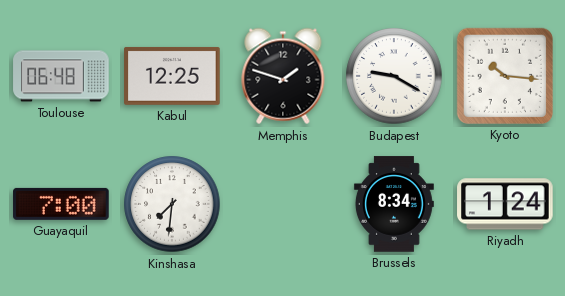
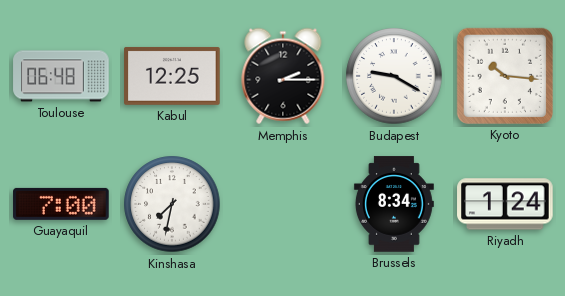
Memphis: 1:48 -> 2:15
Kinshasa: 7:31 -> 7:32
